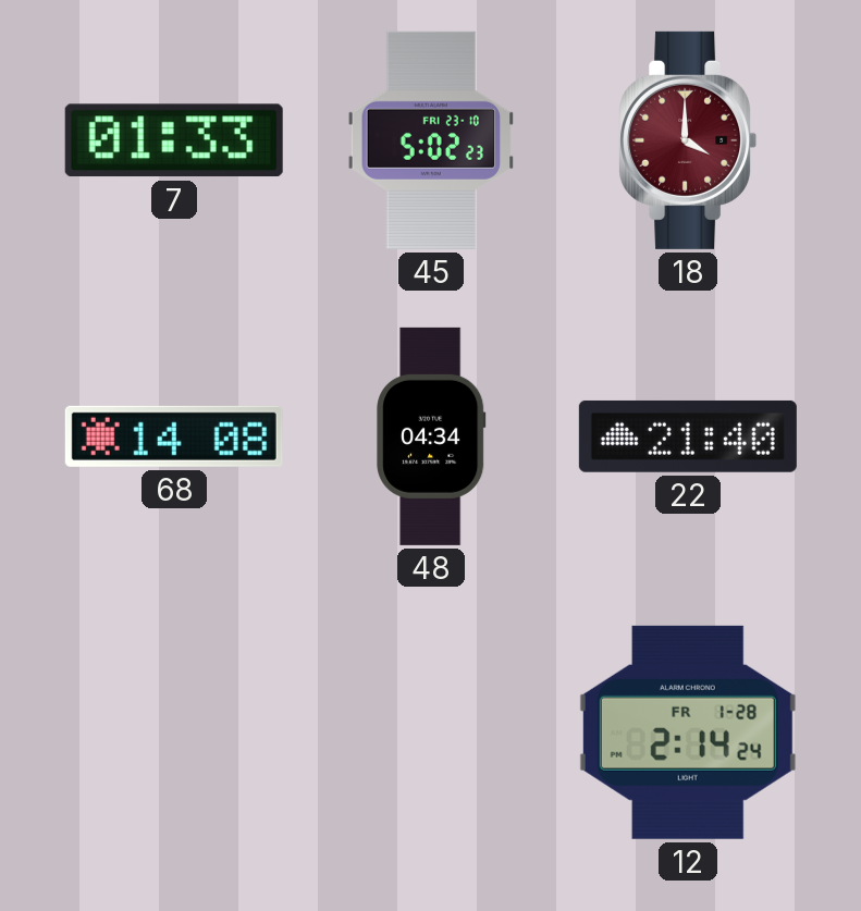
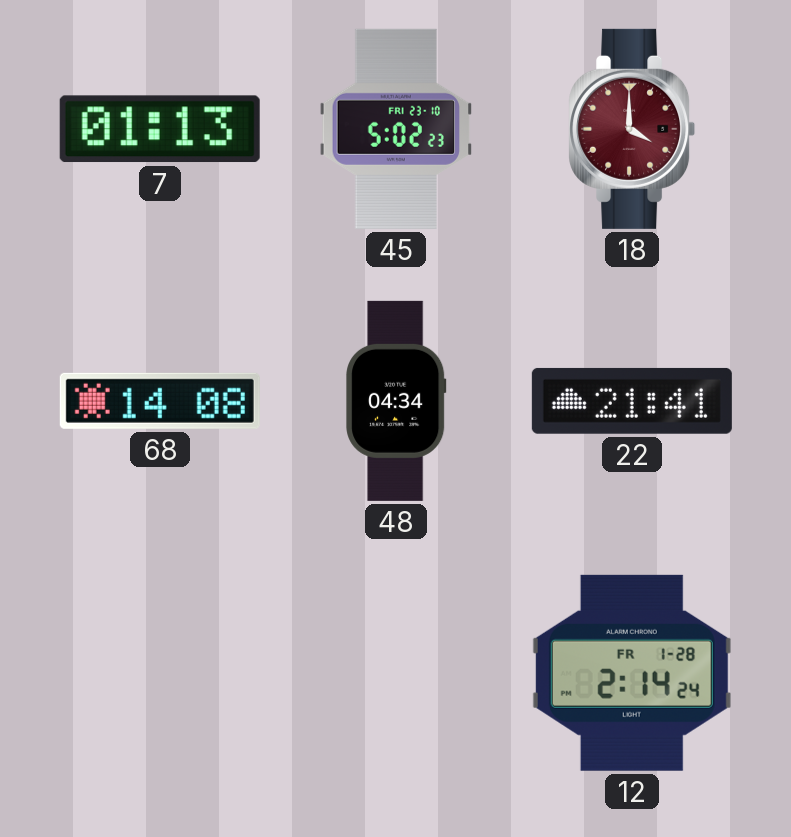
7: 01:33 -> 01:13
22: 21:40 -> 21:41
